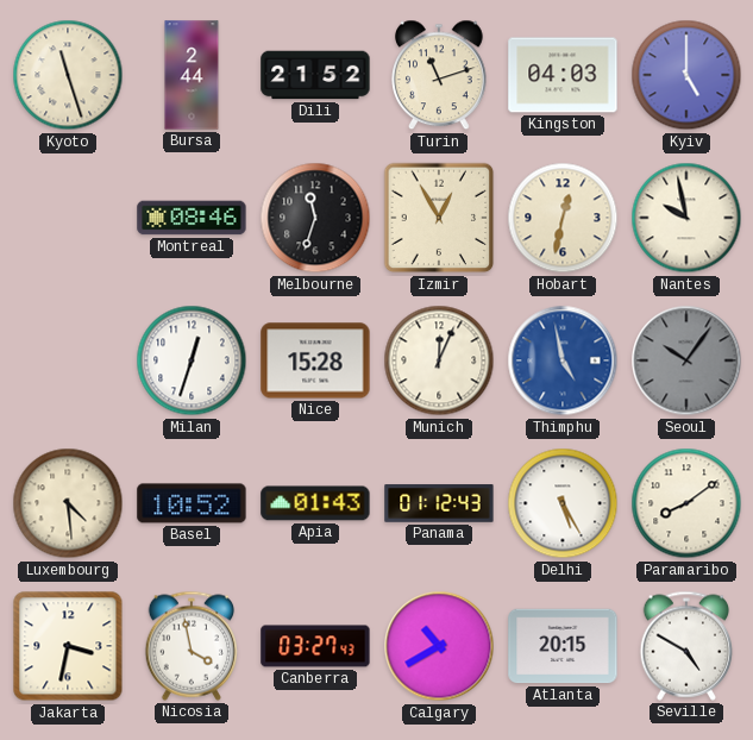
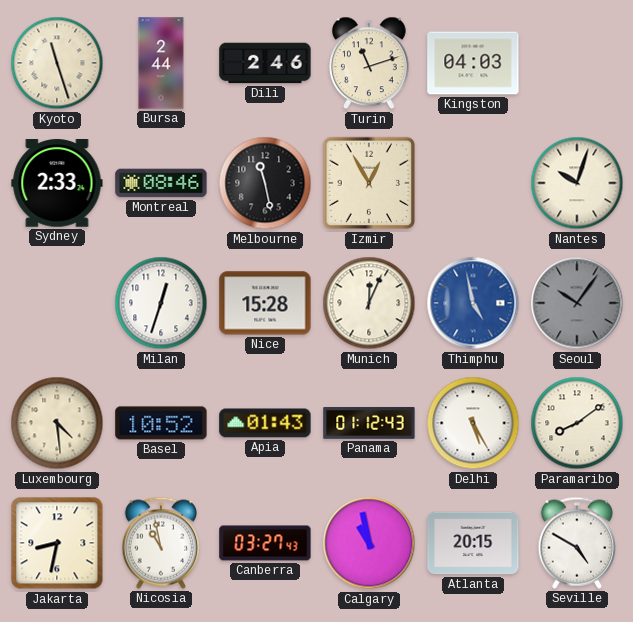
Dili: 21:52 -> 2:46
Kyiv: 5:00 -> none
Sydney: none -> 2:33
Melbourne: 11:33 -> 11:28
Hobart: 12:32 -> none
Nantes: 9:58 -> 10:03
Jakarta: 3:32 -> 8:32
Nicosia: 3:58 -> 10:58
Calgary: 10:40 -> 10:58
